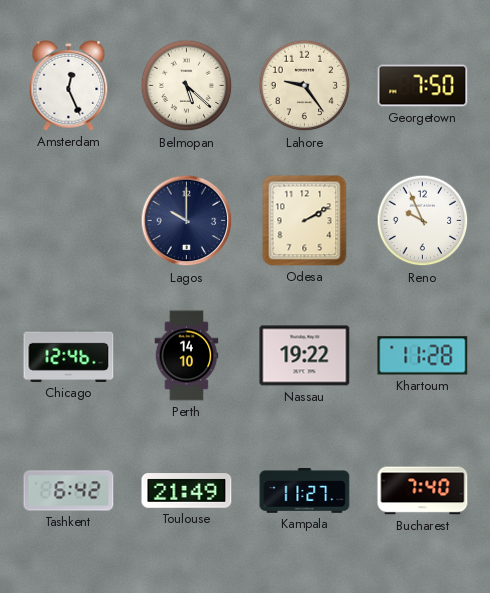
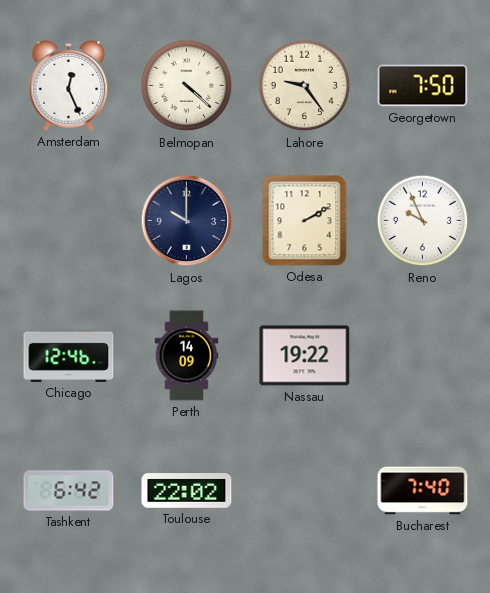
Belmopan: 5:22 -> 4:22
Perth: 14:10 -> 14:09
Khartoum: 11:28 -> none
Toulouse: 21:49 -> 22:02
Kampala: 11:27 -> none
